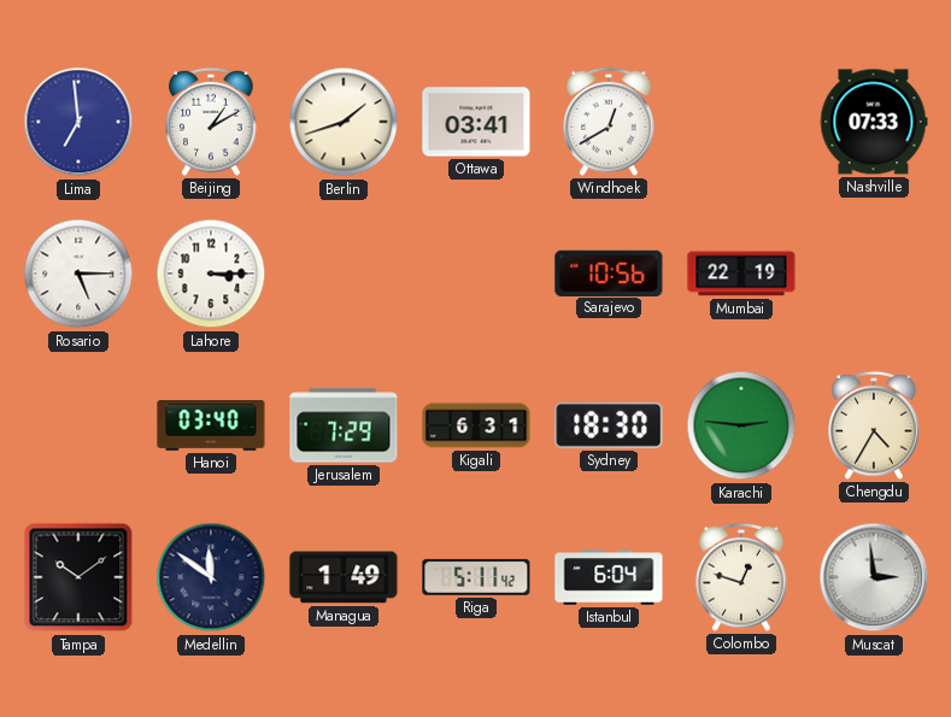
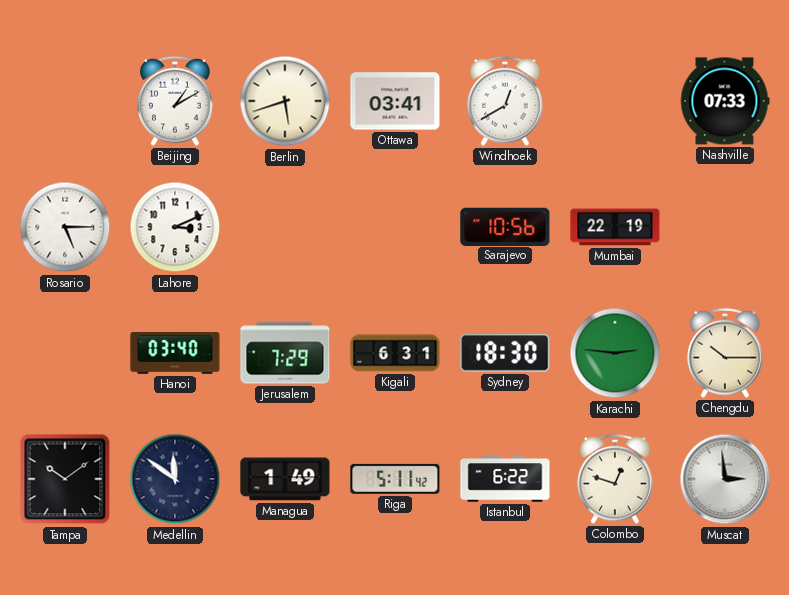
Lima: 6:59 -> none
Berlin: 1:42 -> 5:42
Lahore: 3:15 -> 3:11
Chengdu: 4:35 -> 10:15
Istanbul: 6:04 -> 6:22
